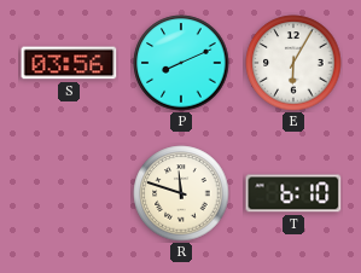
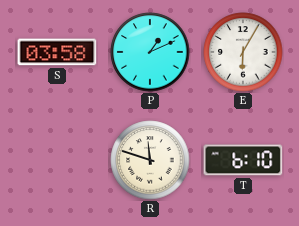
S: 03:56 -> 03:58
P: 8:11 -> 1:11
